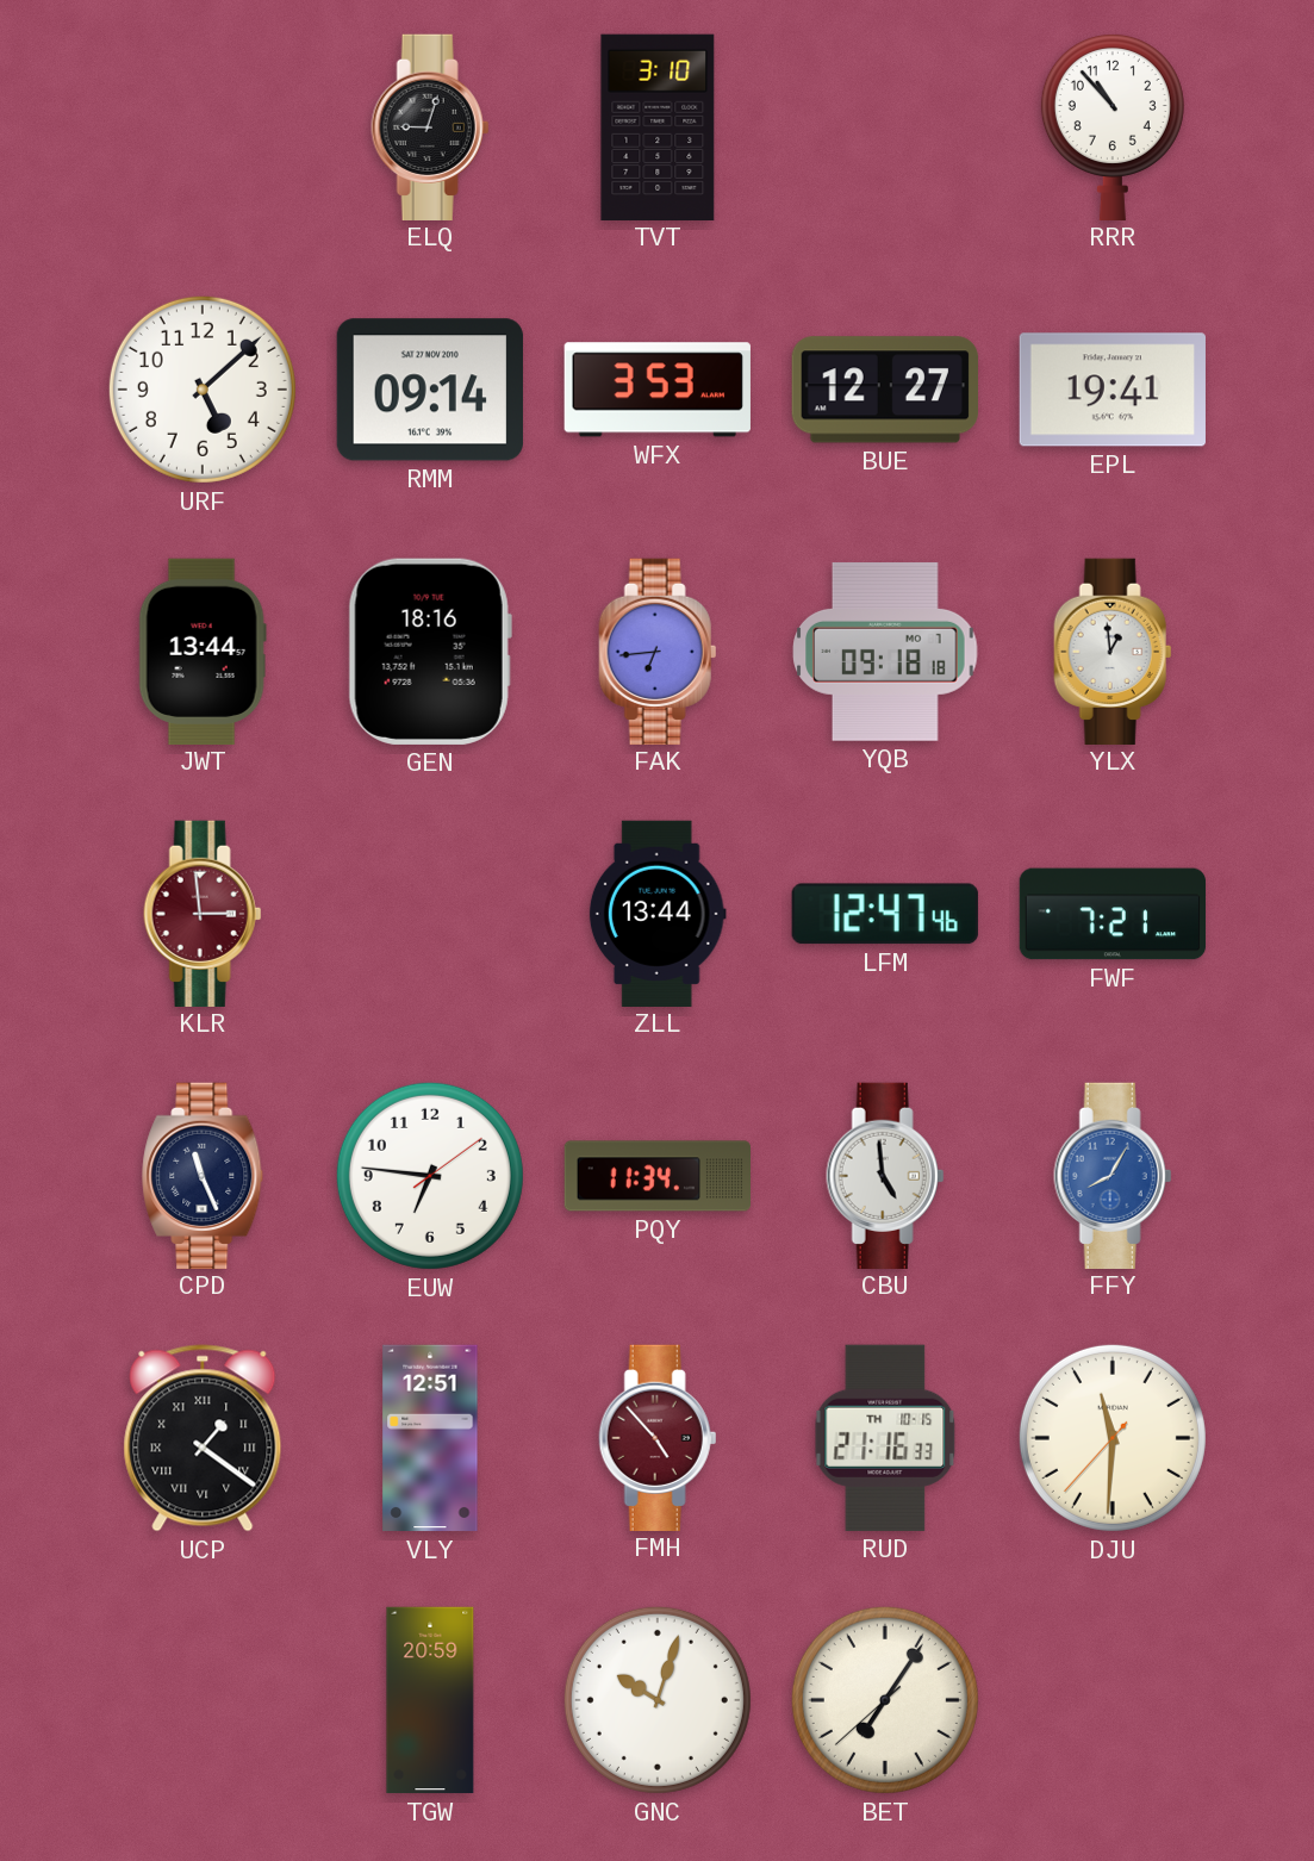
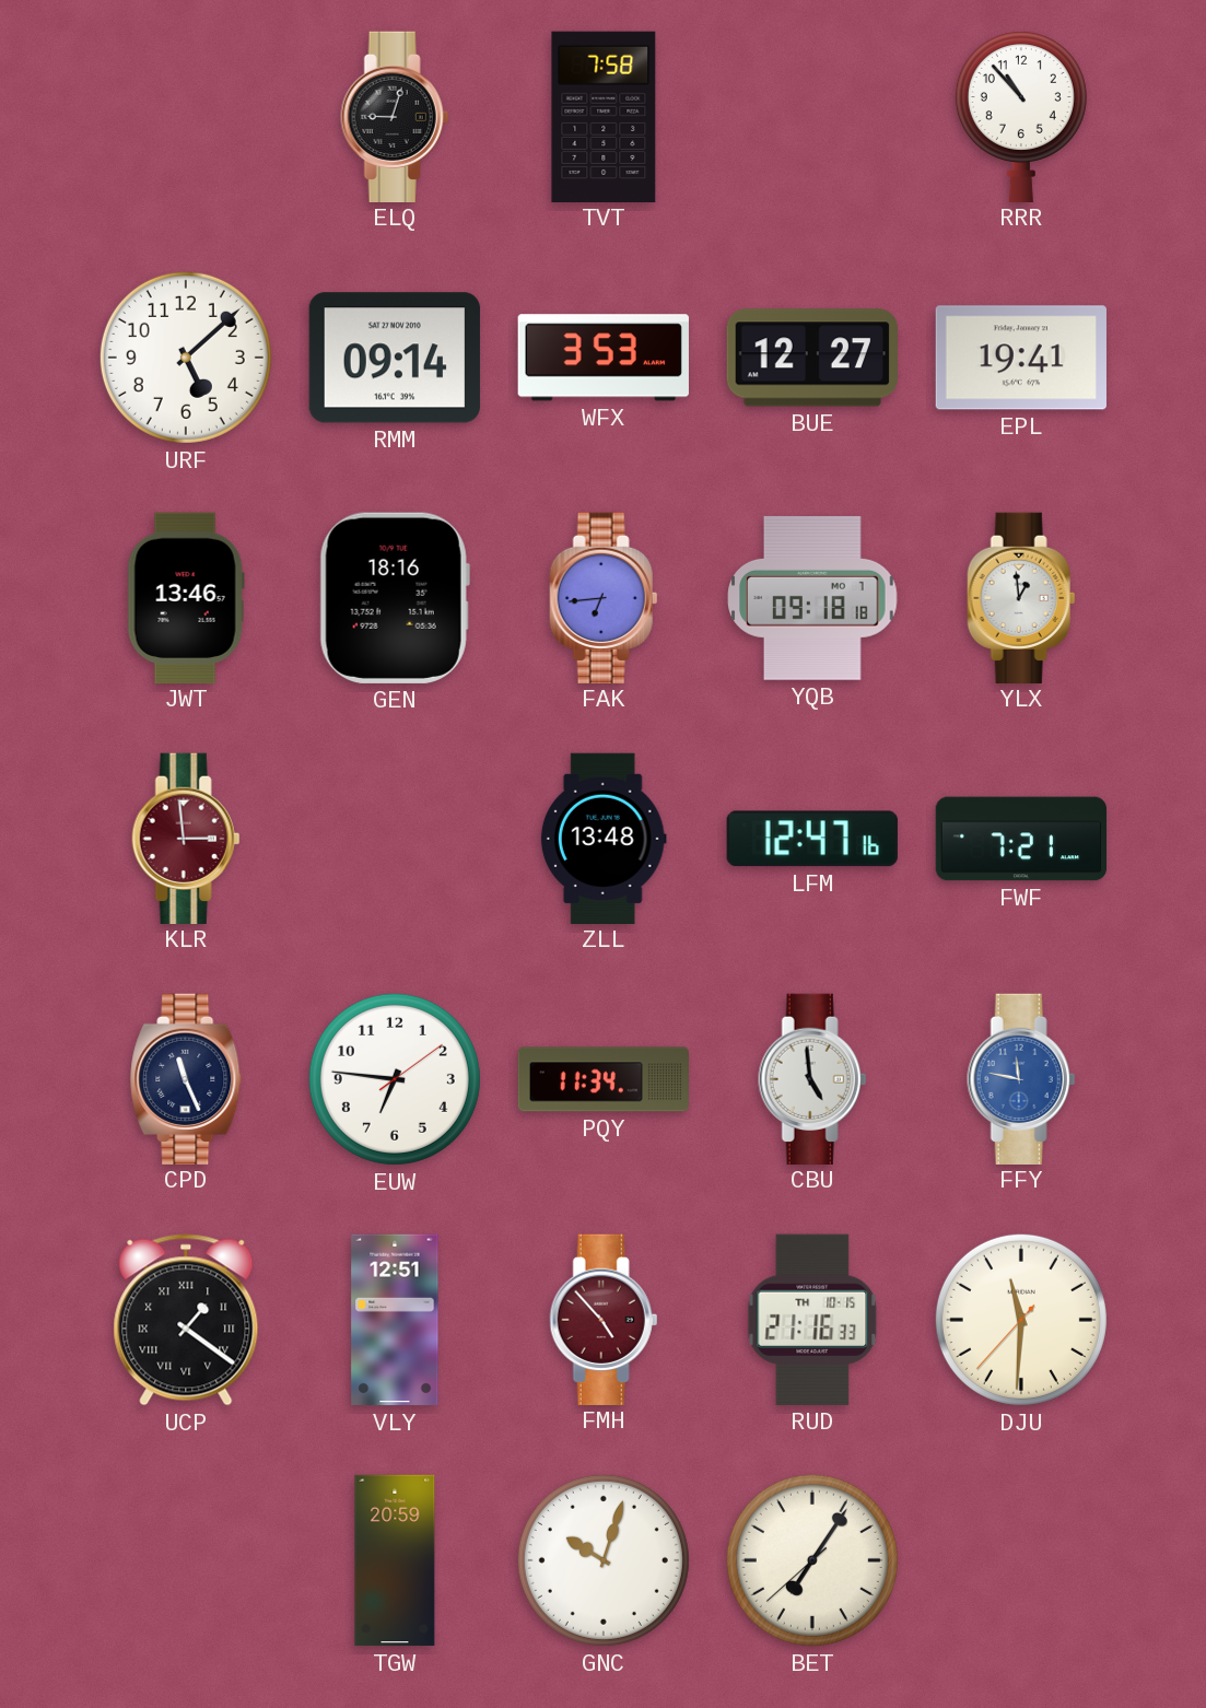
TVT: 3:10 -> 7:58
JWT: 13:44 -> 13:46
ZLL: 13:44 -> 13:48
LFM: 12:47:46 -> 12:47:16
FFY: 8:05 -> 11:47
